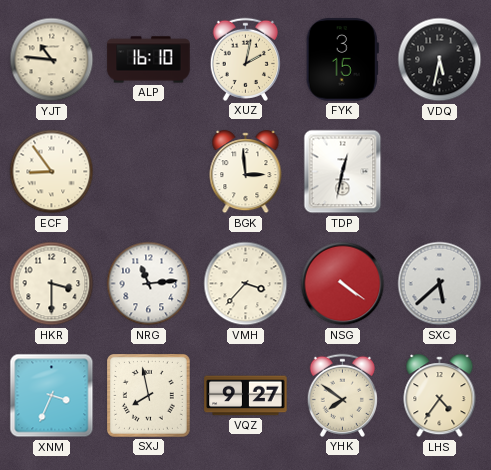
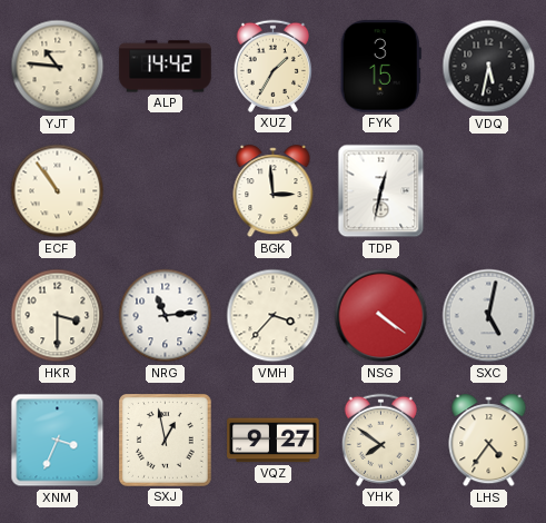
ALP: 16:10 -> 14:42
XUZ: 2:02 -> 1:35
ECF: 8:54 -> 10:54
SXC: 5:38 -> 5:02
SXJ: 7:58 -> 12:58
